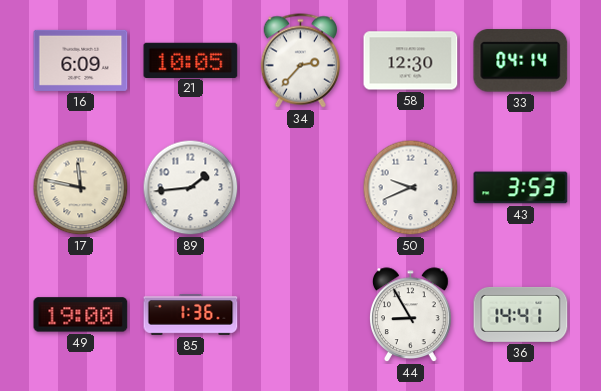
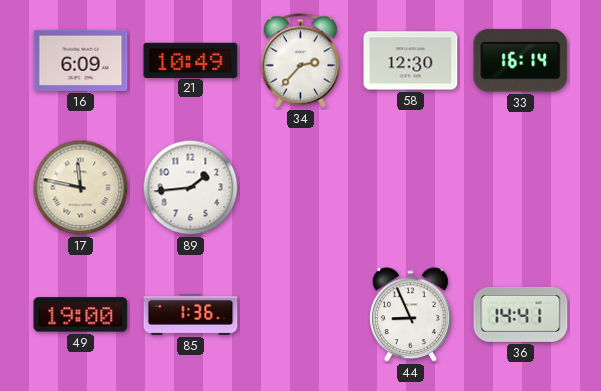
21: 10:05 -> 10:49
33: 04:14 -> 16:14
50: 9:41 -> none
43: 3:53 -> none
44: 8:55 -> 8:56
